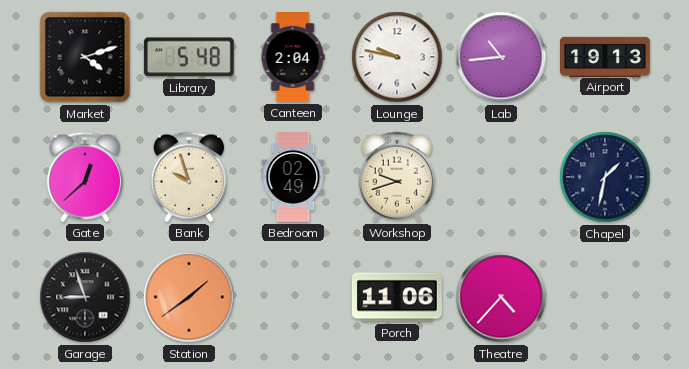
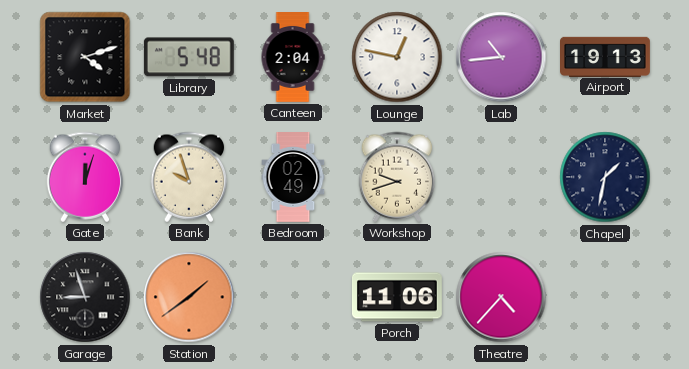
Lounge: 9:47 -> 12:47
Gate: 12:38 -> 12:03
